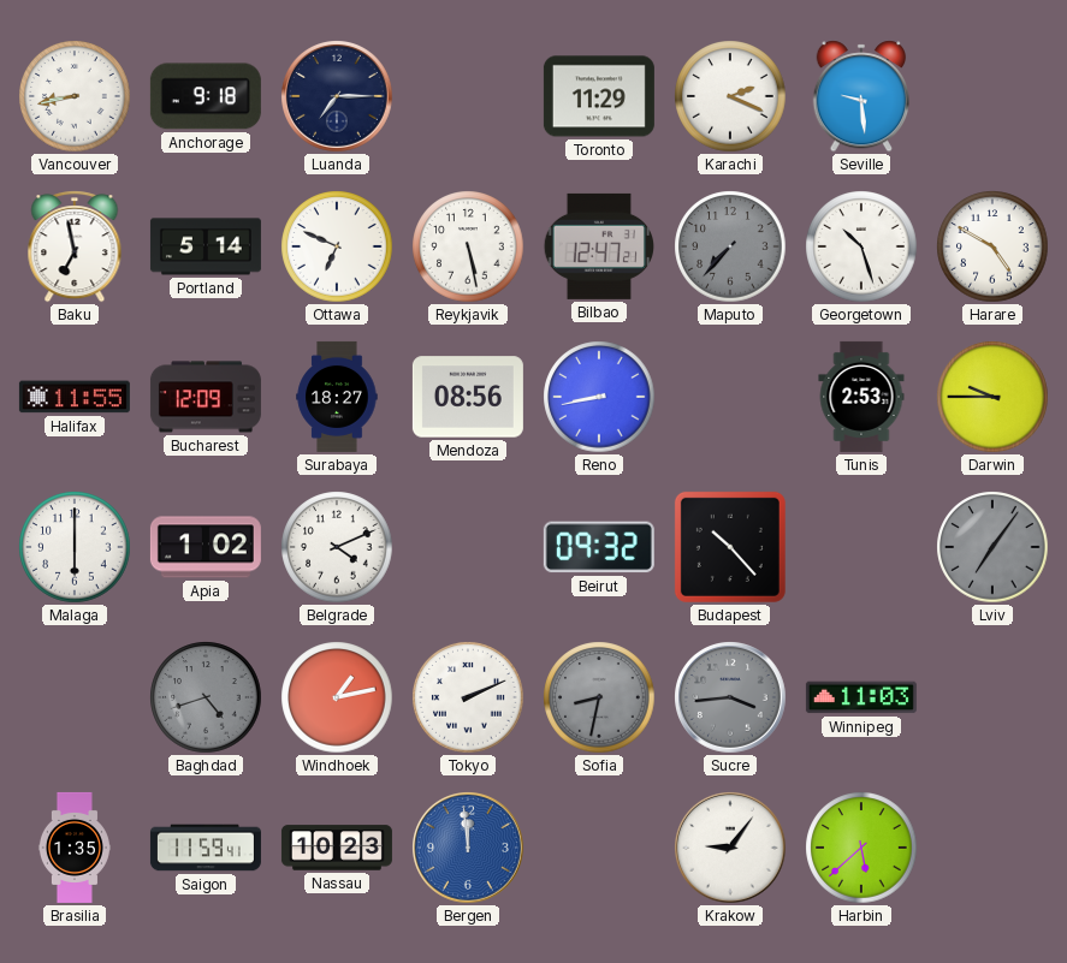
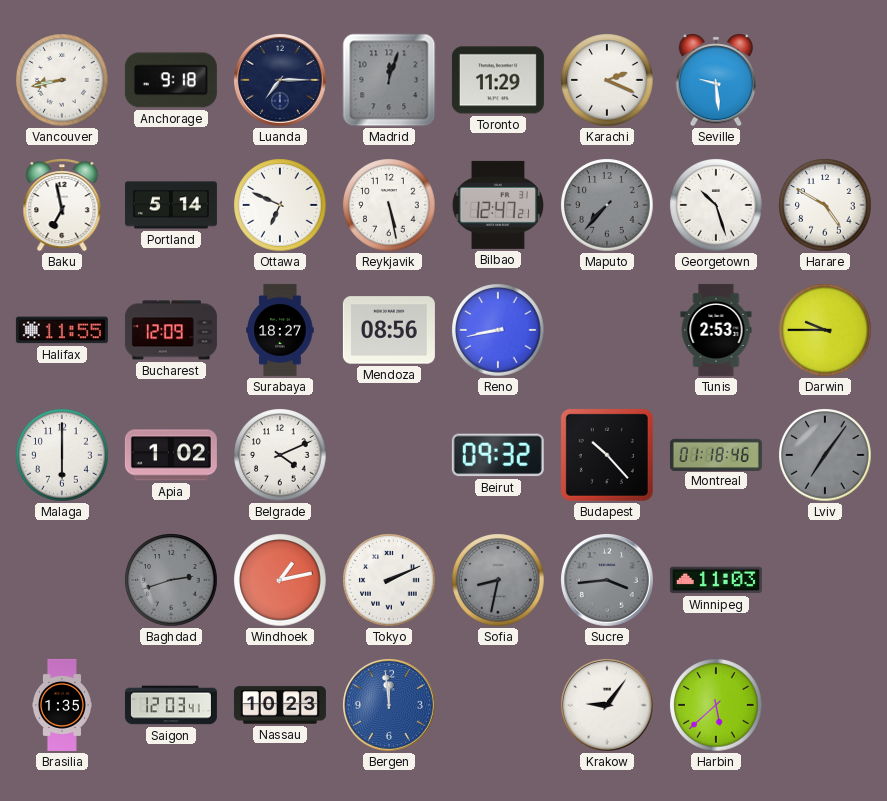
Madrid: none -> 12:03
Montreal: none -> 01:18
Baghdad: 4:42 -> 2:42
Saigon: 11:59 -> 12:03
